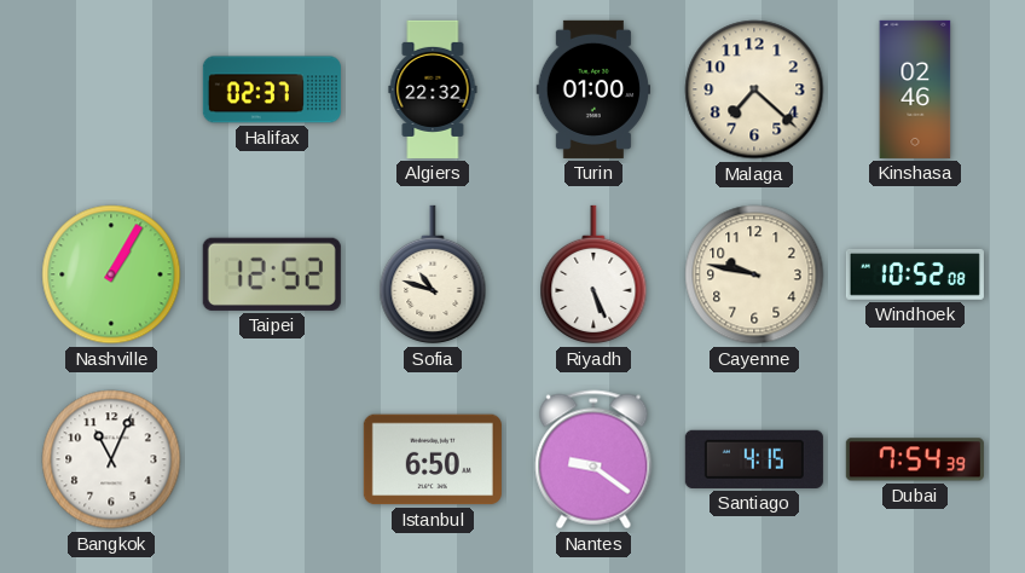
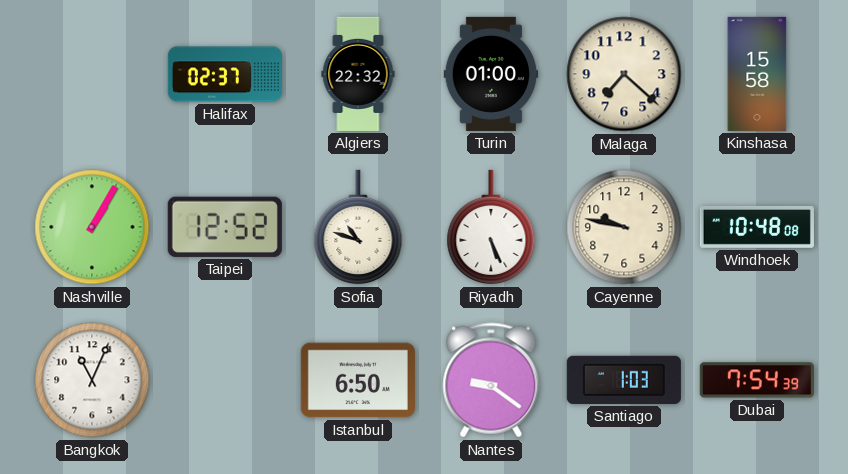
Kinshasa: 02:46 -> 15:58
Windhoek: 10:52 -> 10:48
Santiago: 4:15 -> 1:03
